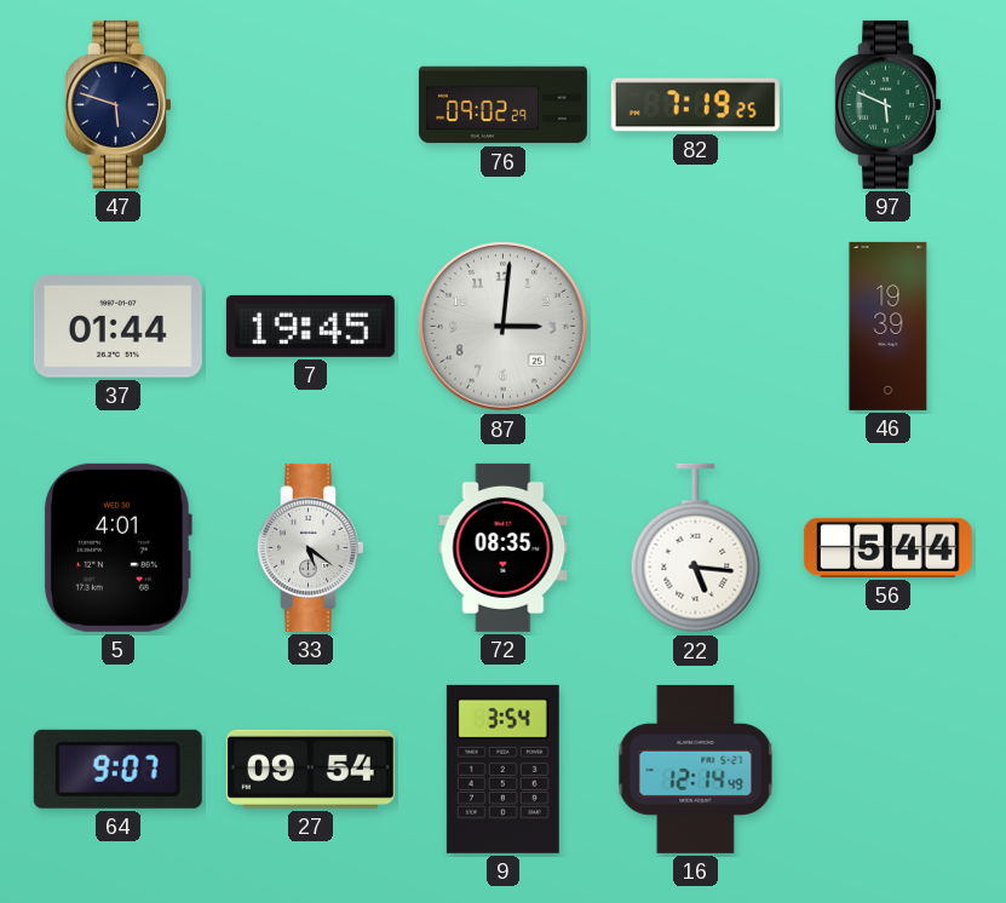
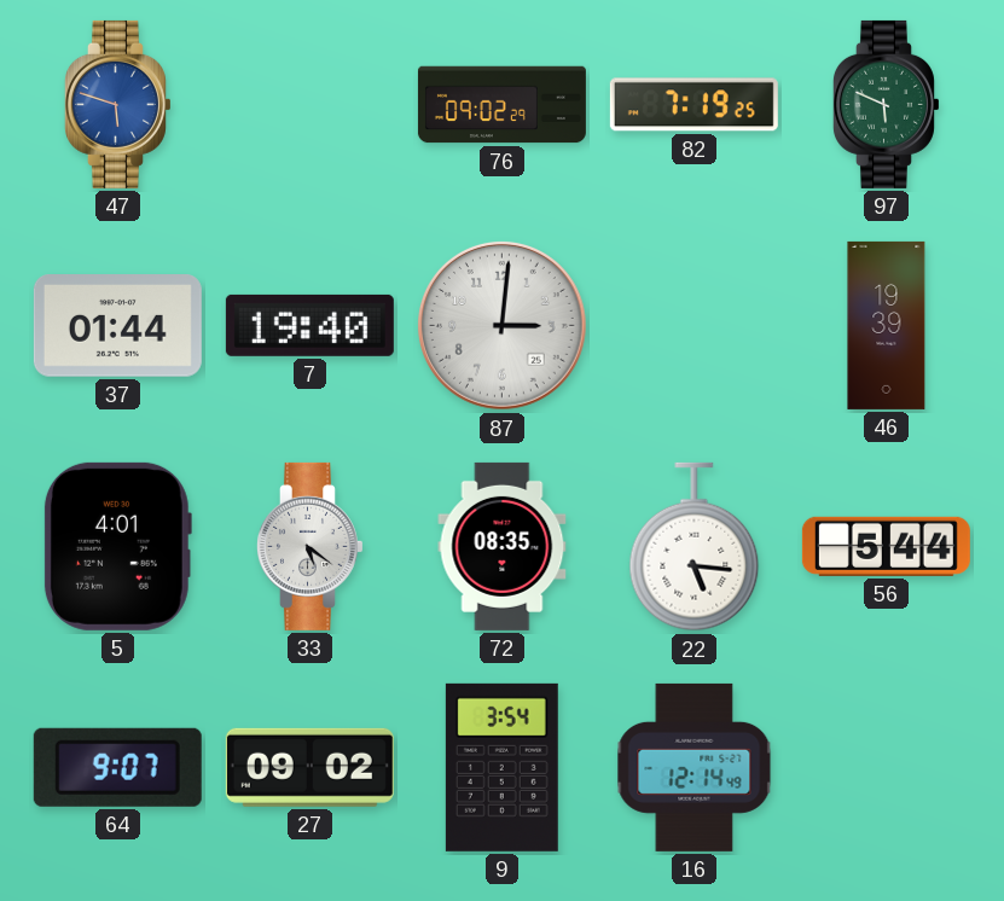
47 dial: navy -> blue
7: 19:45 -> 19:40
27: 09:54 -> 09:02
